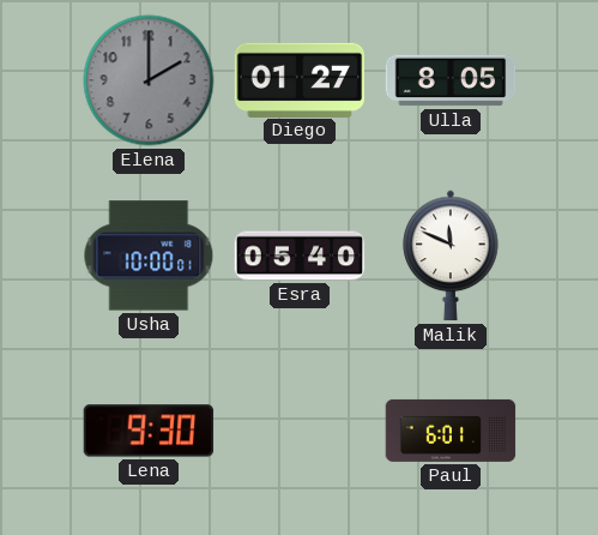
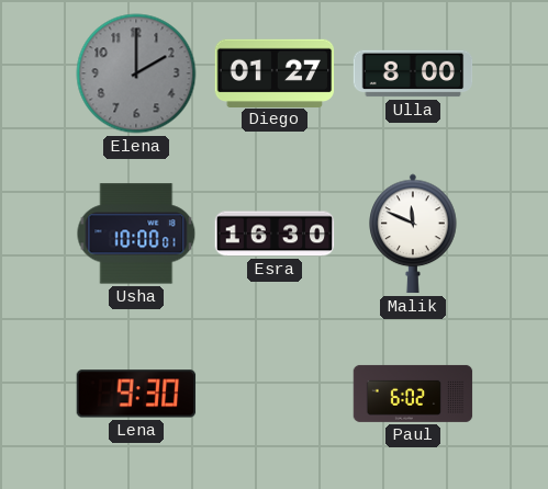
Ulla: 8:05 -> 8:00
Esra: 05:40 -> 16:30
Paul: 6:01 -> 6:02
